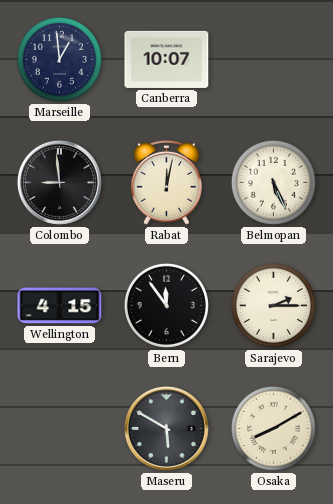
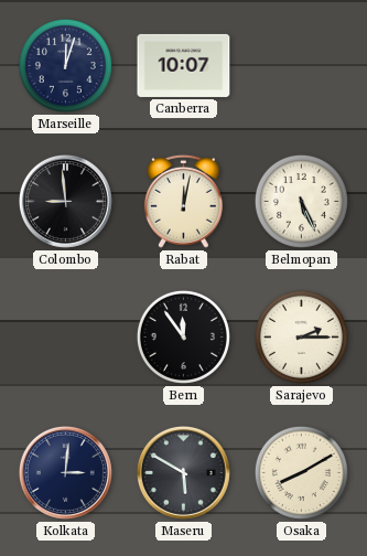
Marseille: 12:59 -> 12:03
Wellington: 4:15 -> none
Kolkata: none -> 3:01
